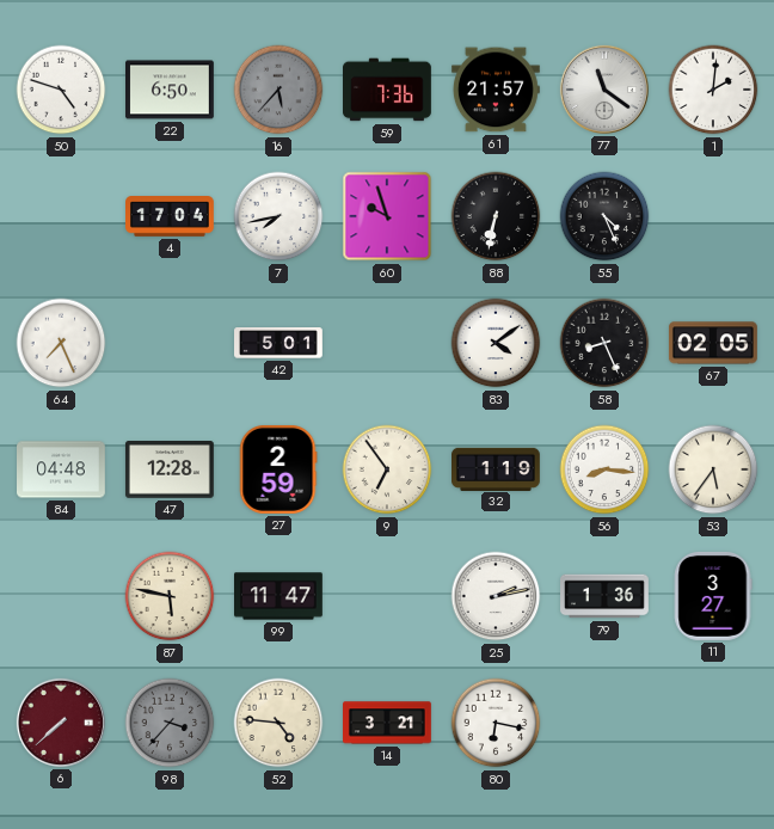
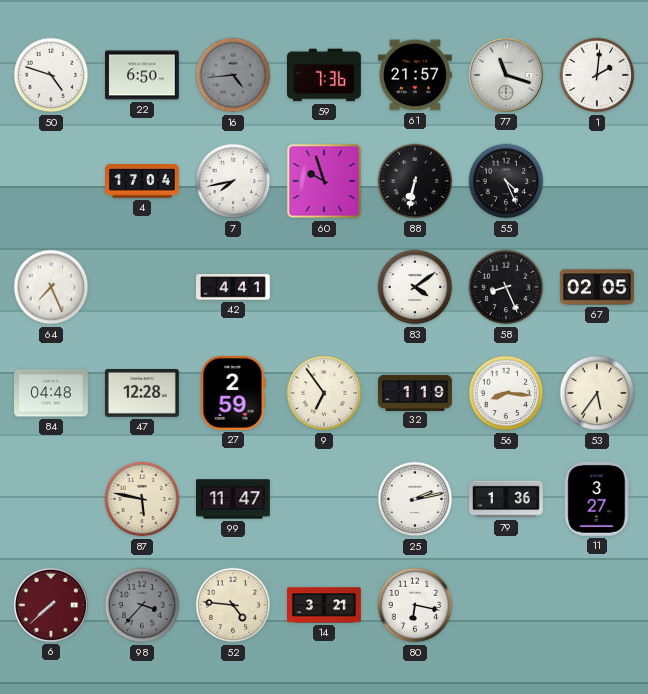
16: 5:37 -> 4:44
77: 11:21 -> 11:18
42: 5:01 -> 4:41
